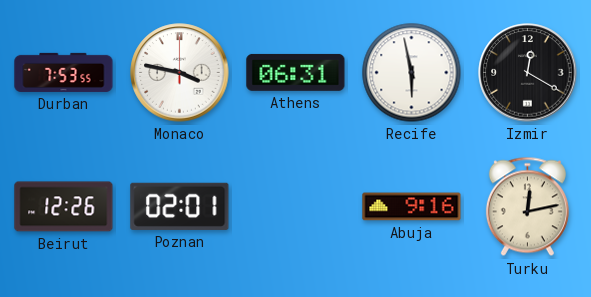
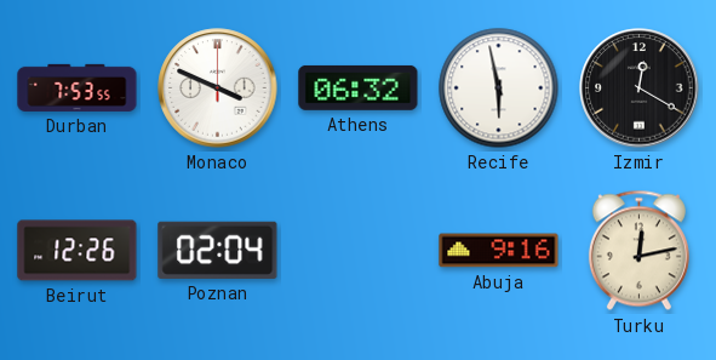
Monaco: 3:47 -> 3:49
Athens: 06:31 -> 06:32
Poznan: 02:01 -> 02:04
